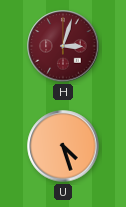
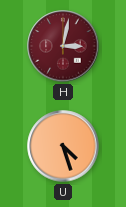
H: 3:03 -> 3:02
